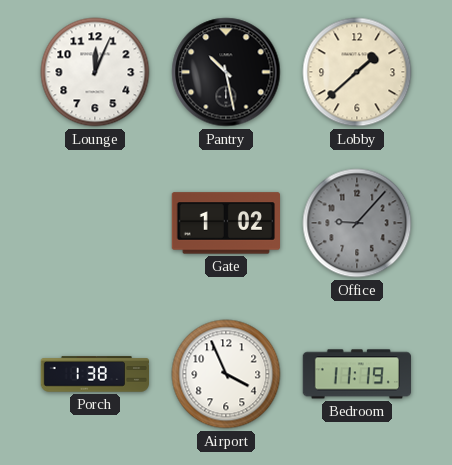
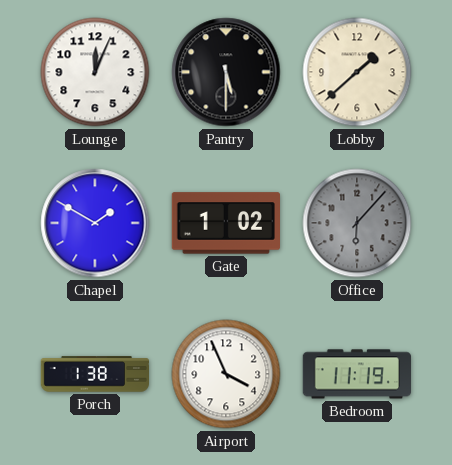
Pantry: 10:28 -> 5:30
Chapel: none -> 1:50
Office: 9:07 -> 6:07
